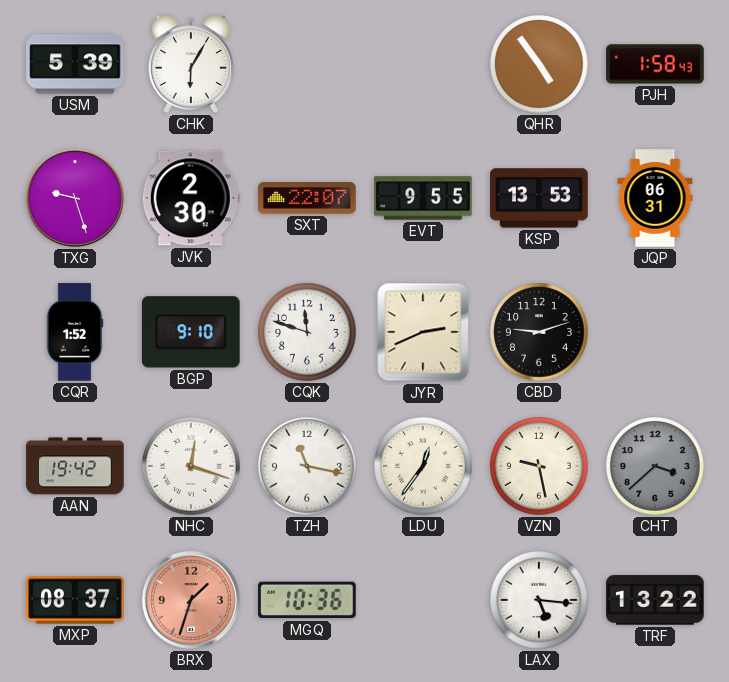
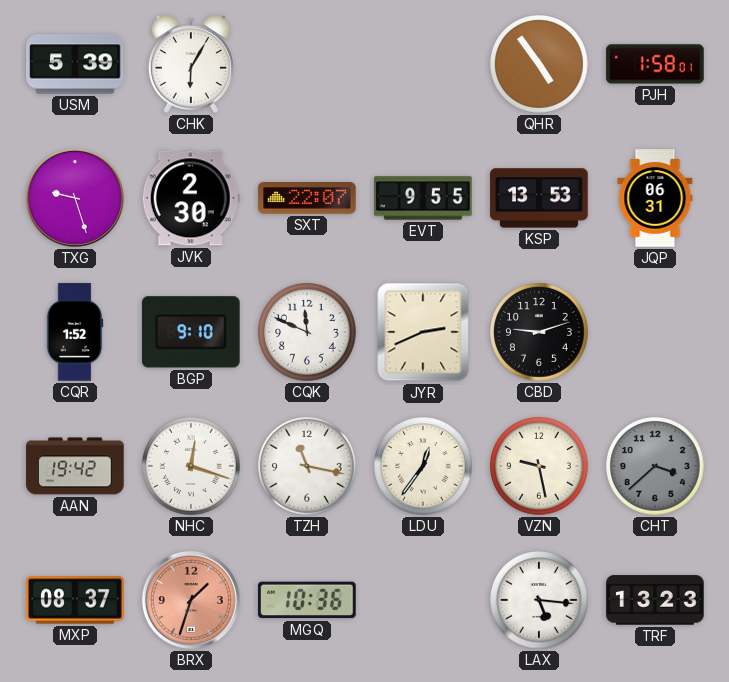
PJH: 1:58:43 -> 1:58:01
CQK: 11:48 -> 11:49
TRF: 13:22 -> 13:23
